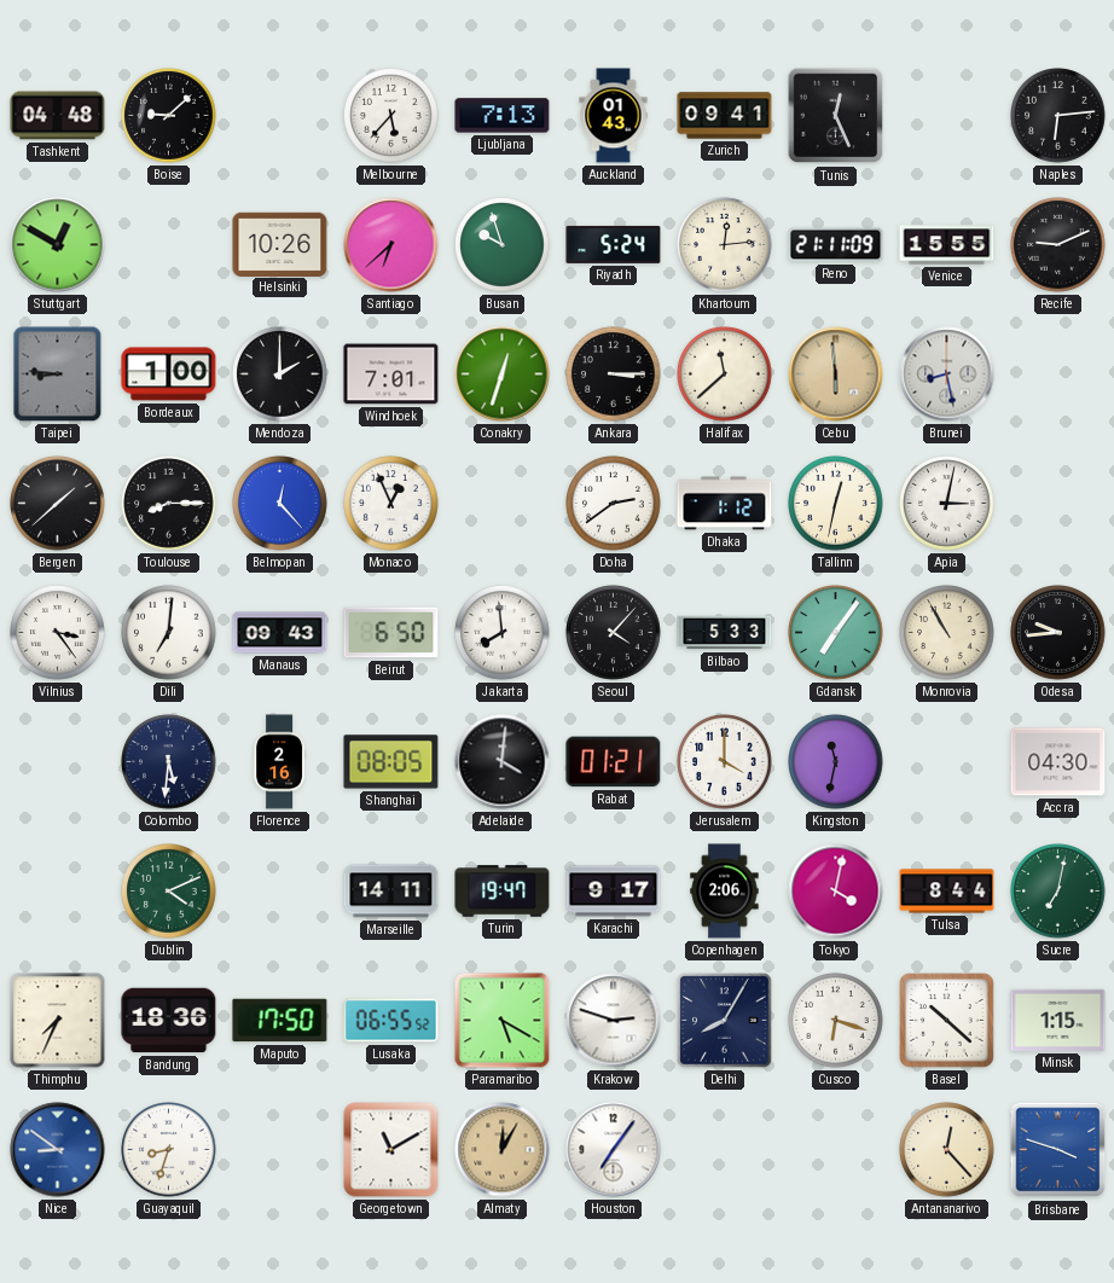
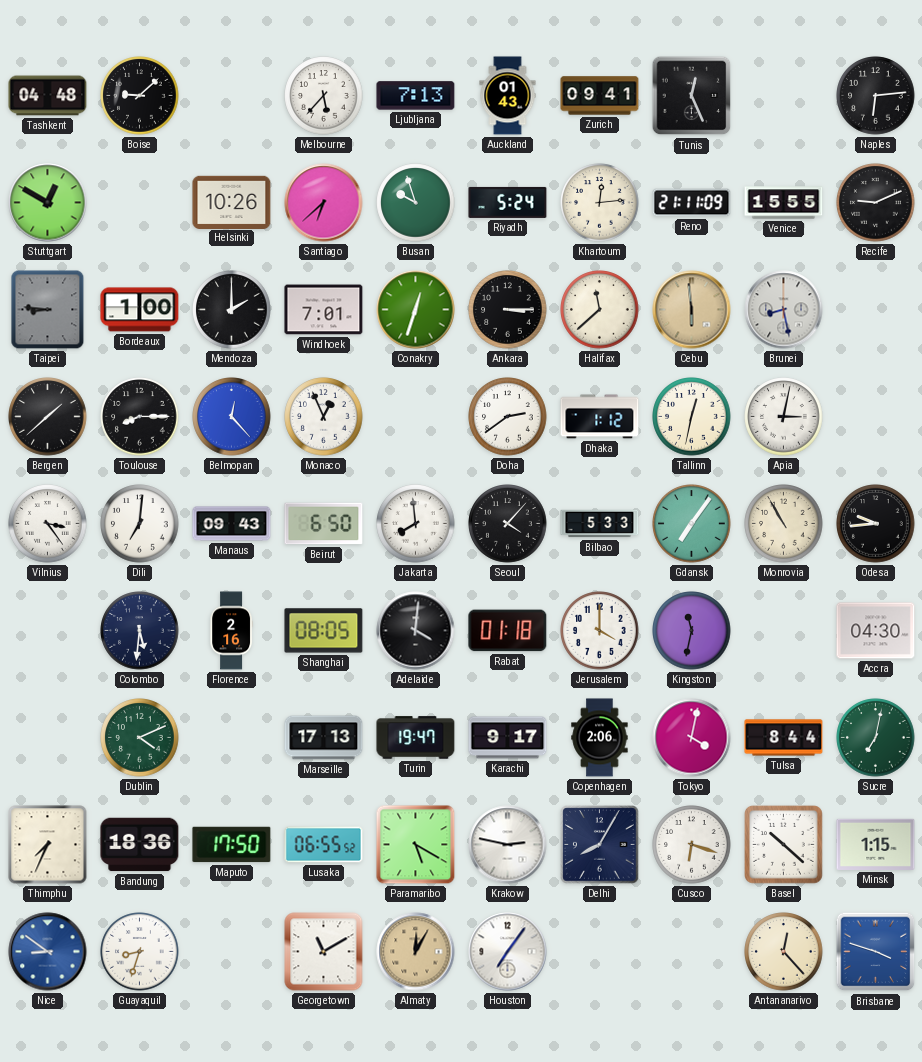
Rabat: 01:21 -> 01:18
Marseille: 14:11 -> 17:13
Krakow: 2:48 -> 2:47
